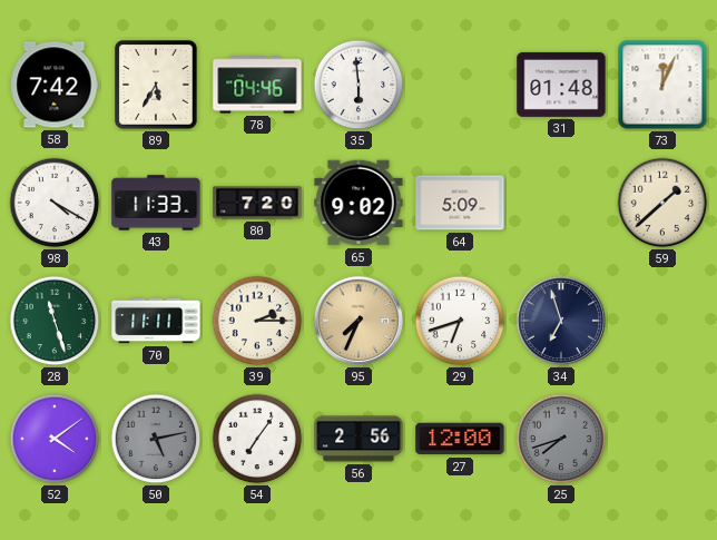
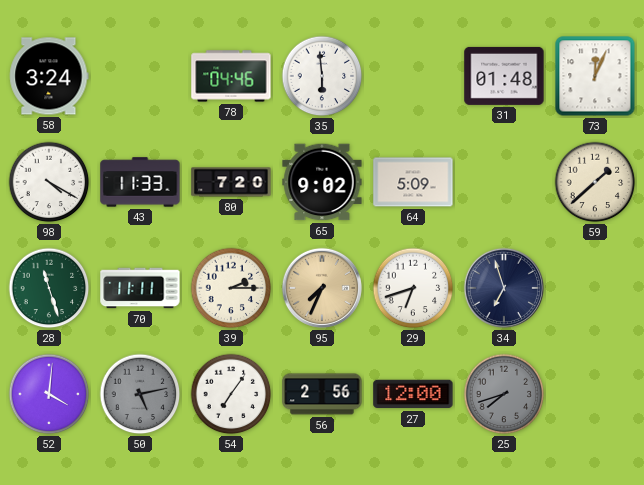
58: 7:42 -> 3:24
89: 5:35 -> none
52: 4:09 -> 4:01
